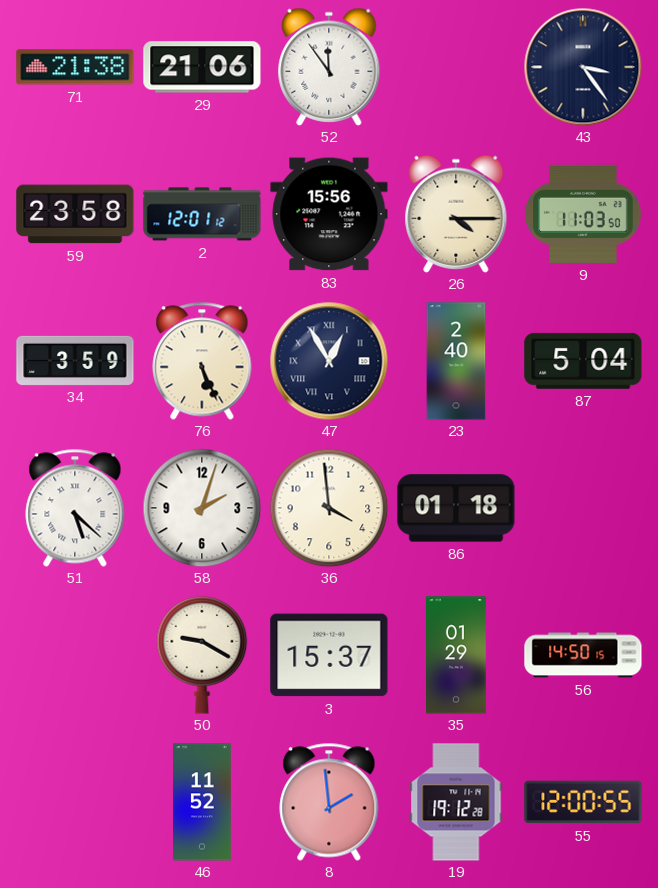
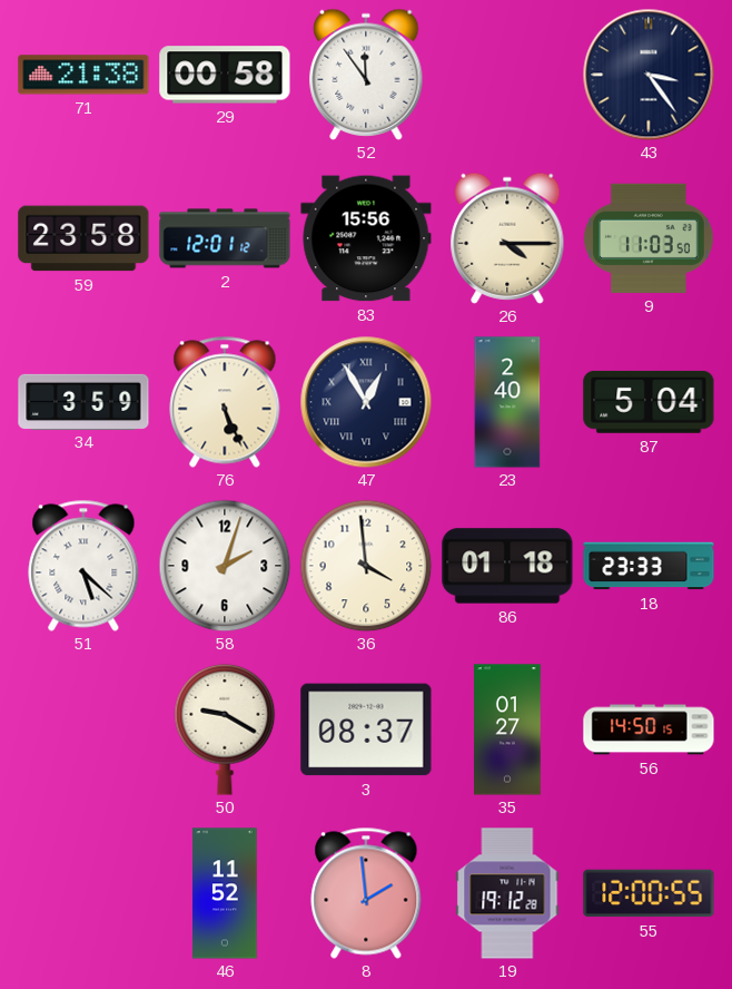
29: 21:06 -> 00:58
18: none -> 23:33
3: 15:37 -> 08:37
35: 01:29 -> 01:27
